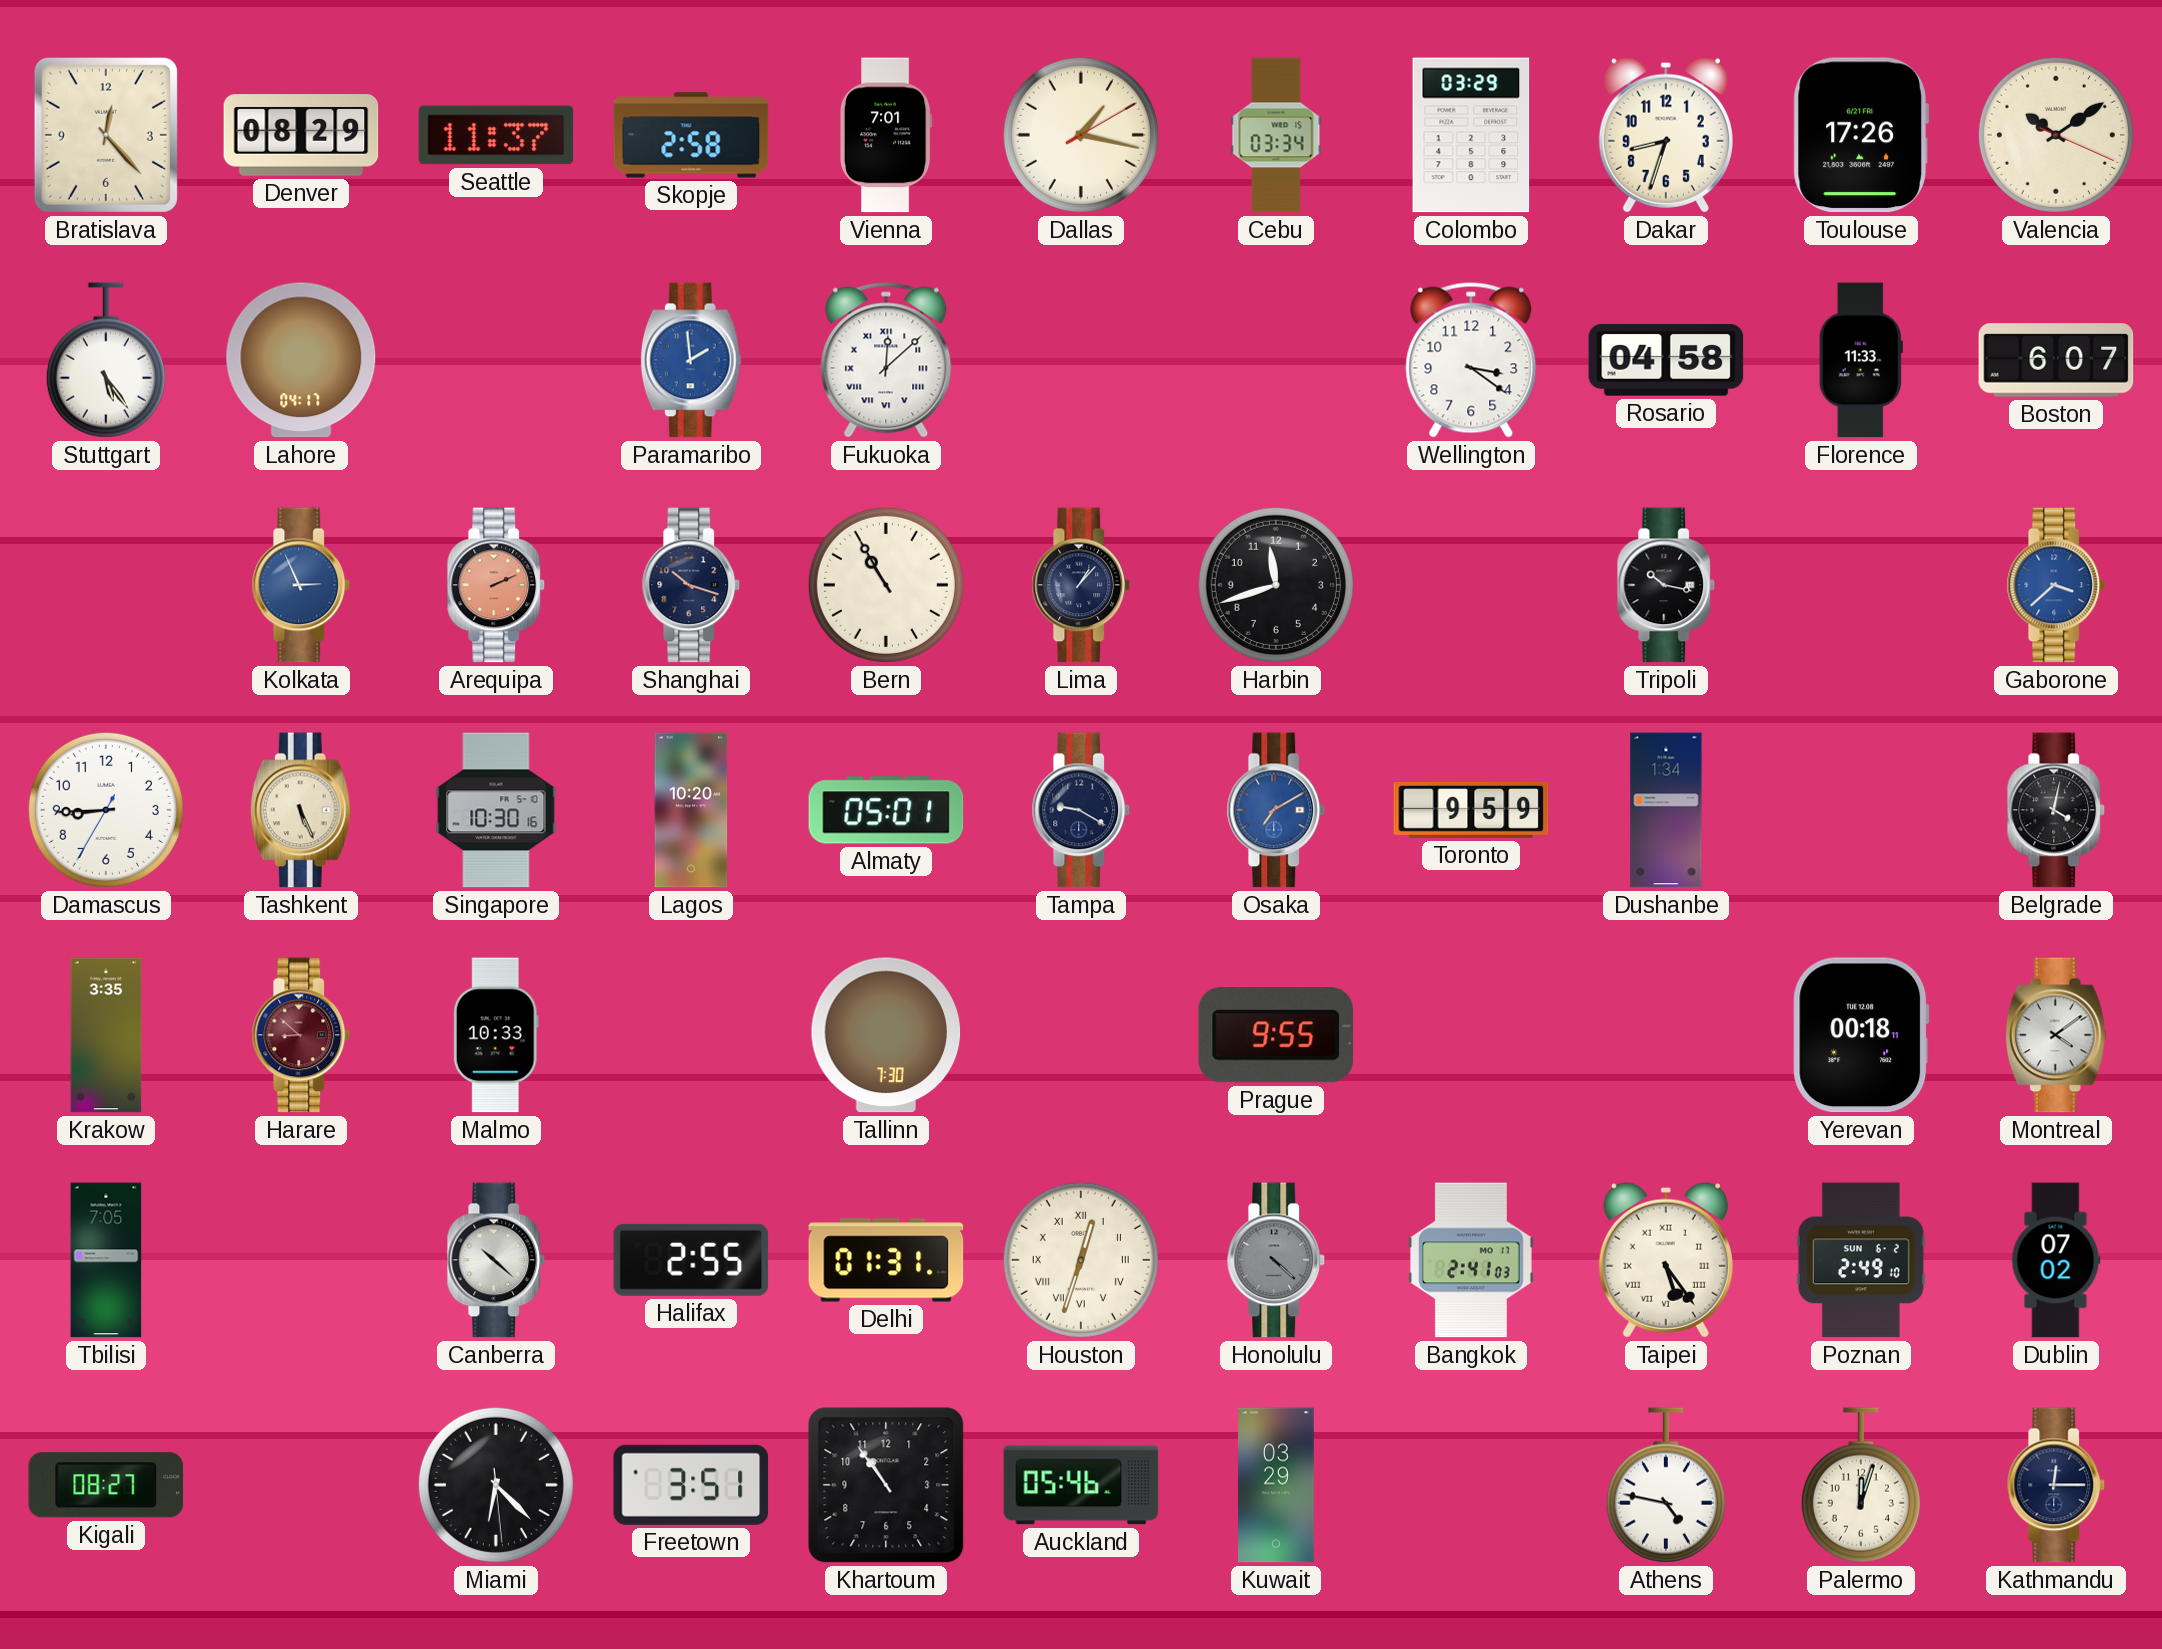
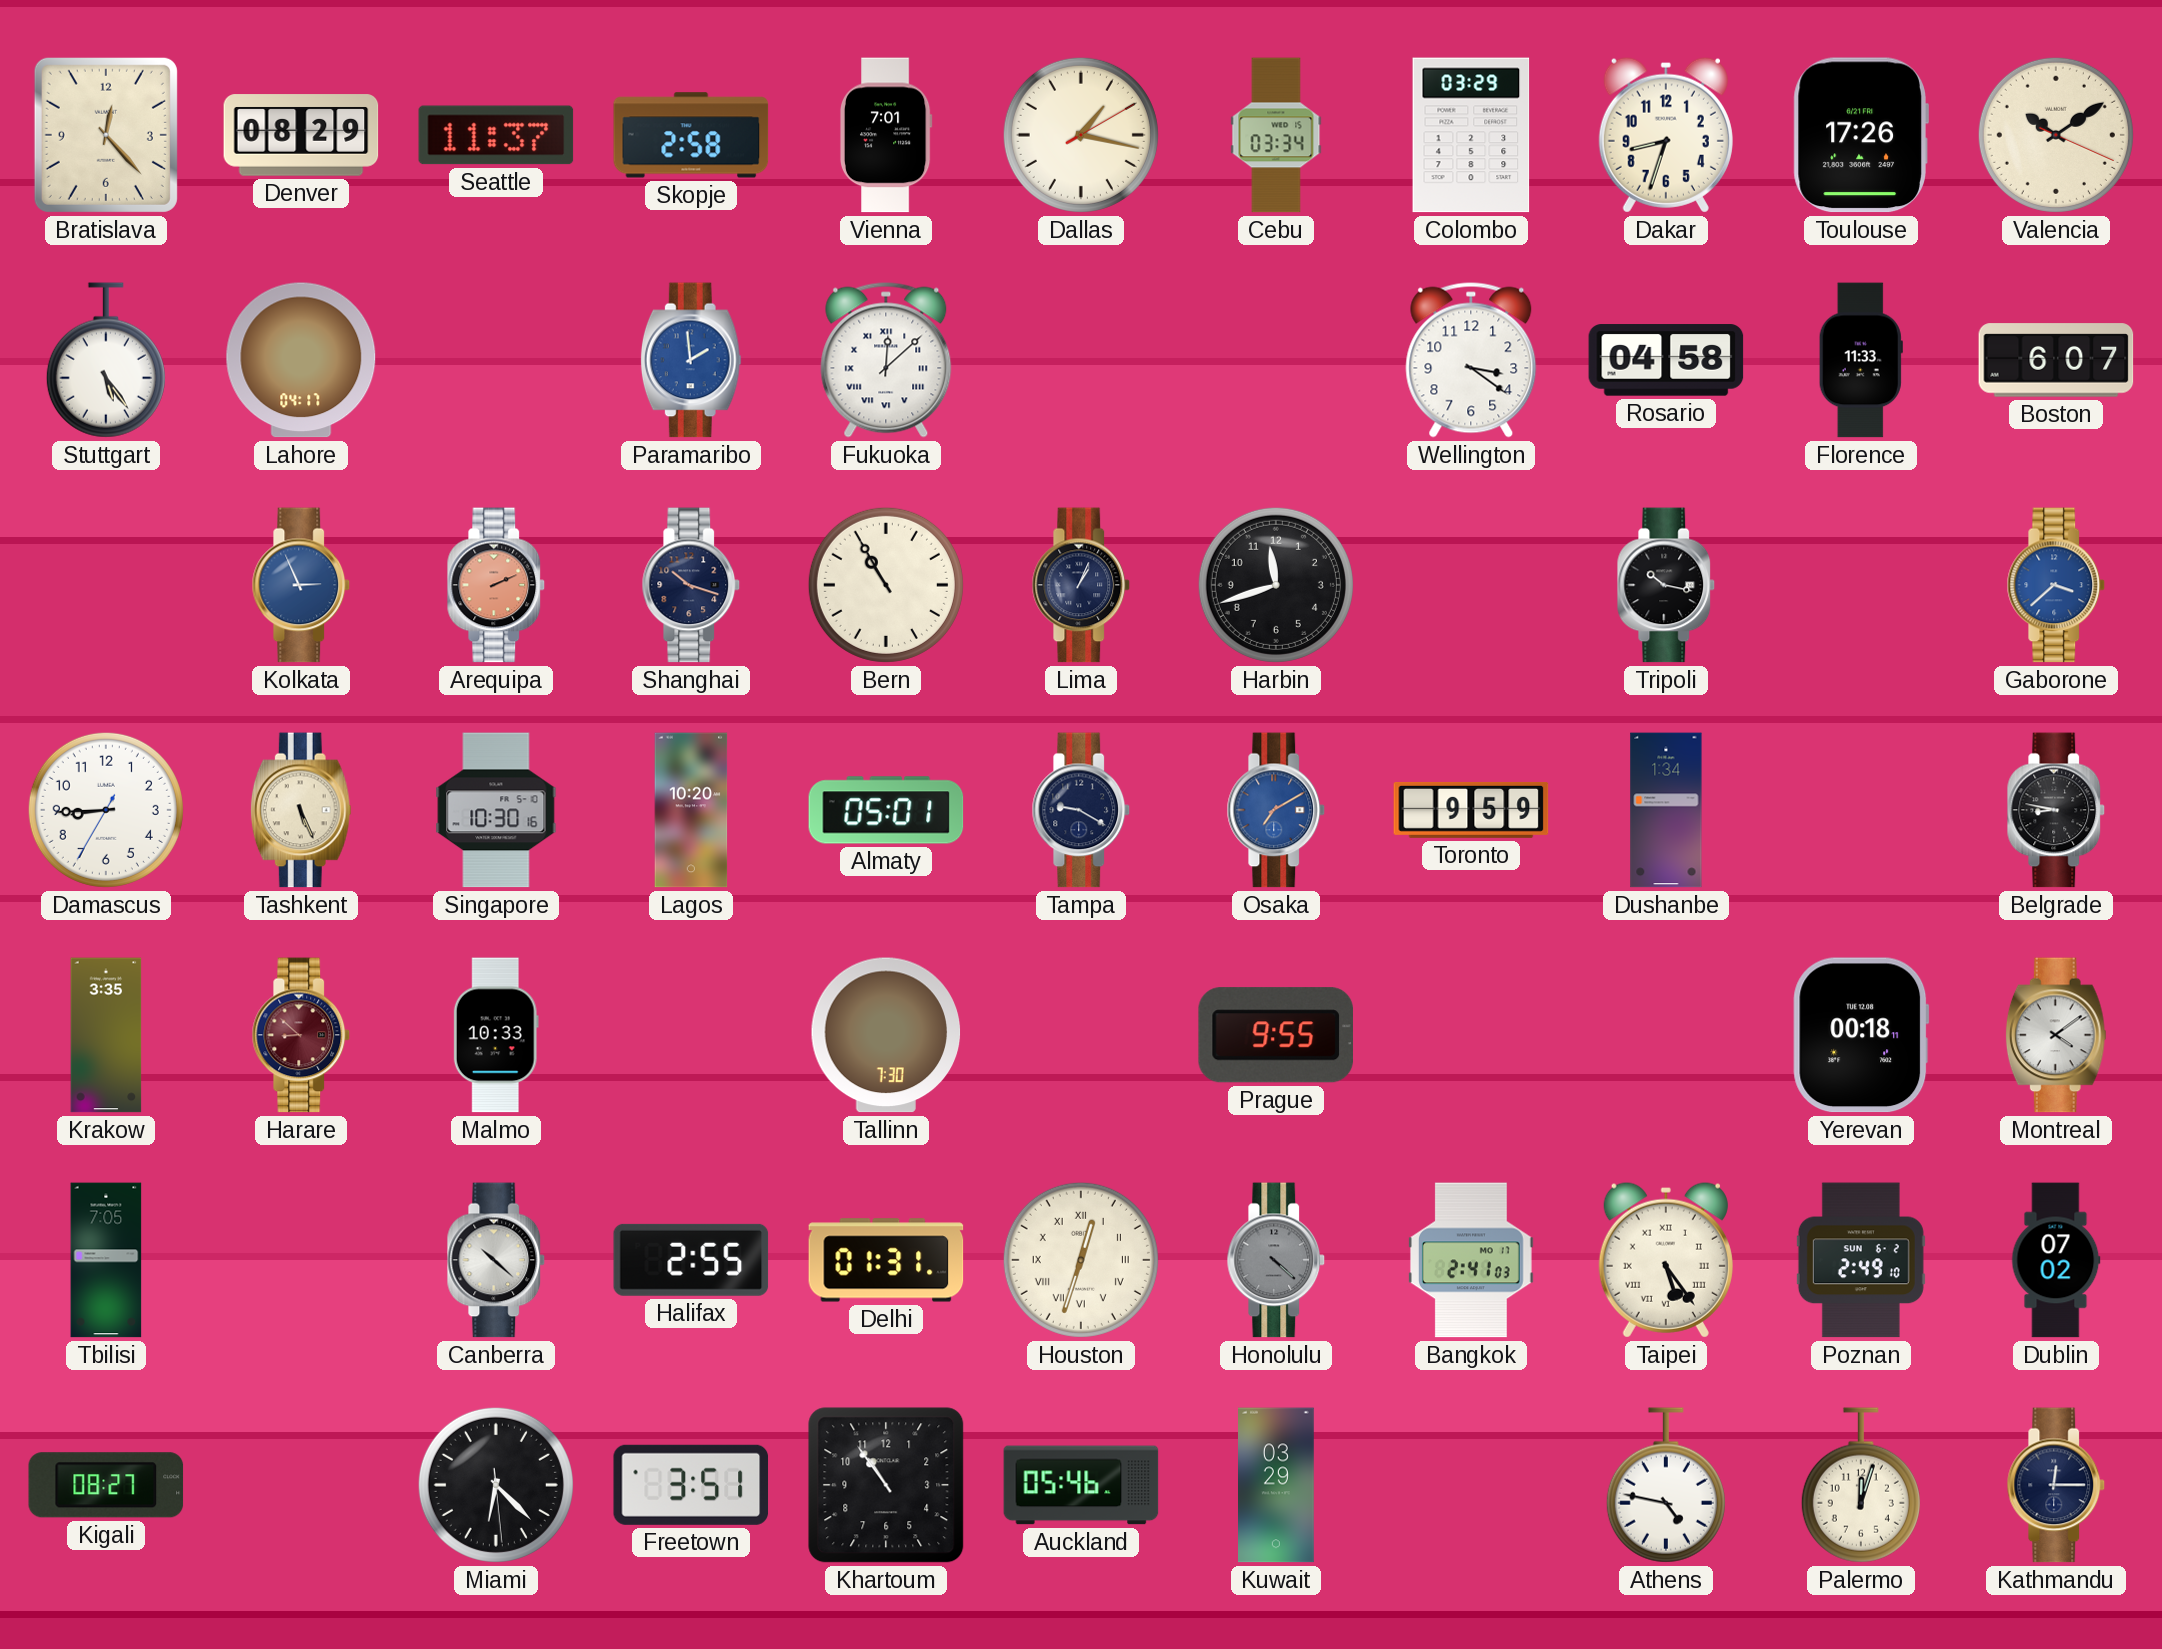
Lima: 1:07 -> 1:04
Belgrade: 4:02 -> 8:47
